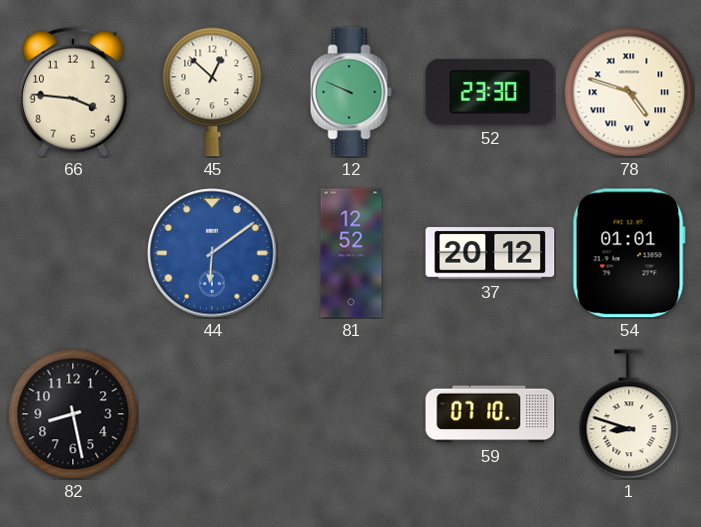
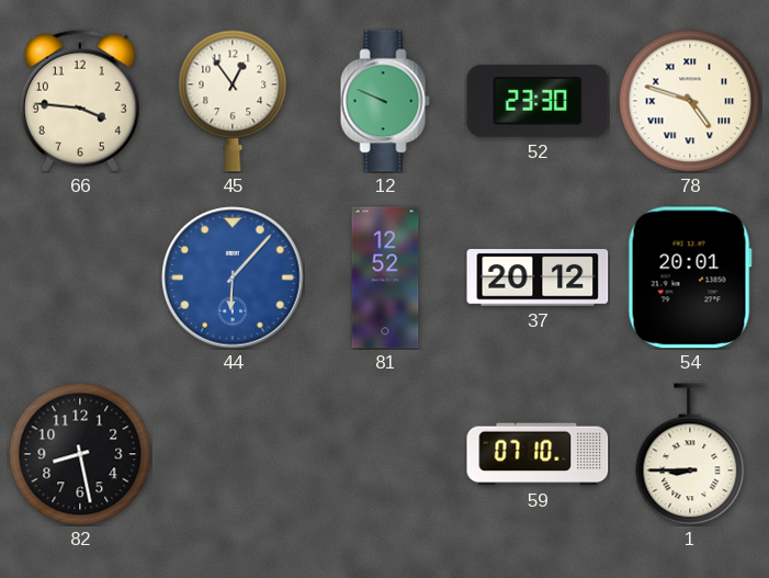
45: 12:52 -> 12:54
44: 6:09 -> 6:07
54: 01:01 -> 20:01
1: 8:48 -> 8:45
